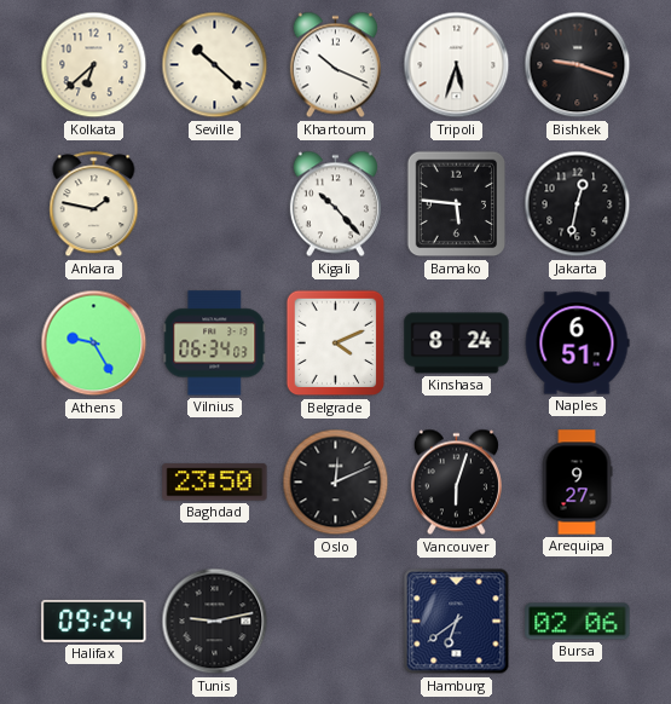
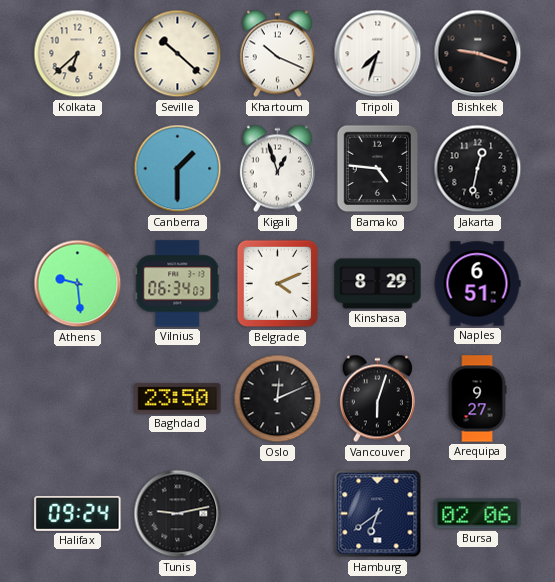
Tripoli: 5:33 -> 7:33
Ankara: 1:47 -> none
Canberra: none -> 1:30
Kigali: 10:23 -> 12:57
Bamako: 5:46 -> 4:46
Athens: 9:25 -> 9:29
Kinshasa: 8:24 -> 8:29
